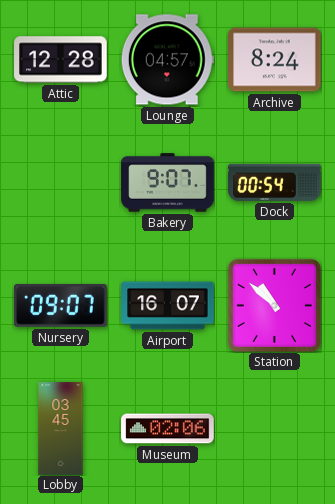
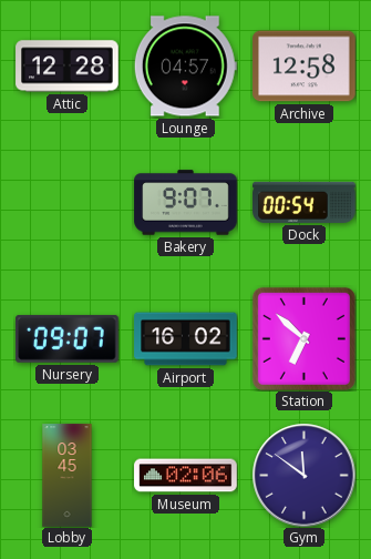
Archive: 8:24 -> 12:58
Airport: 16:07 -> 16:02
Station: 10:52 -> 6:52
Gym: none -> 11:51
